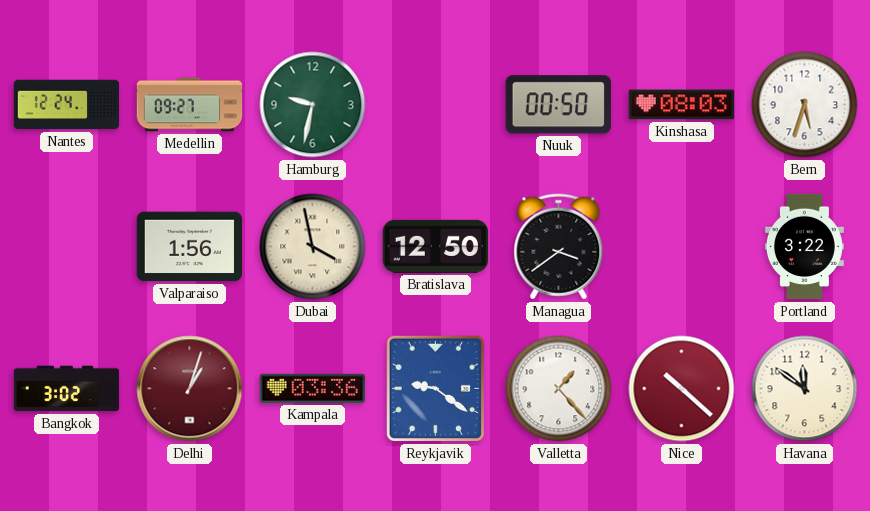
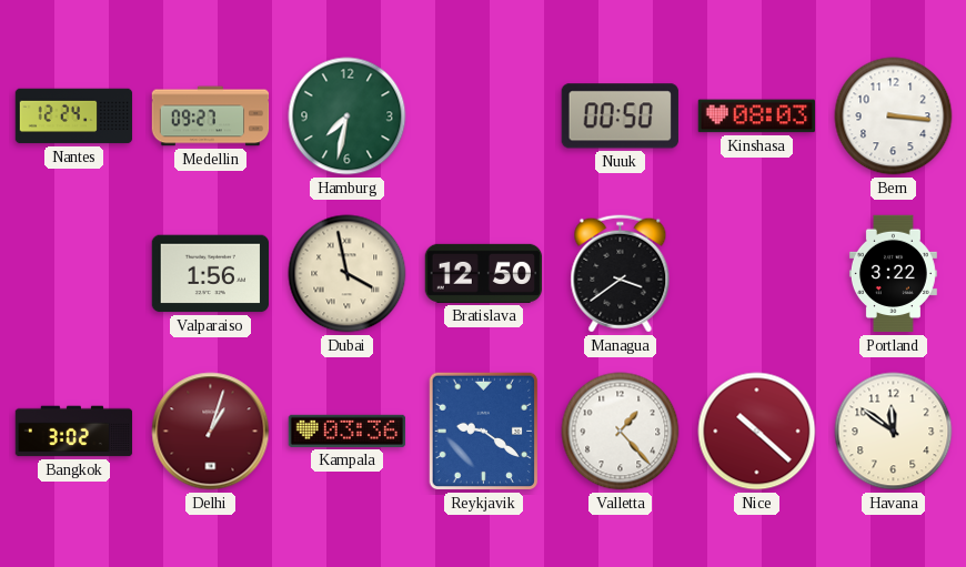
Hamburg: 9:32 -> 7:32
Bern: 5:33 -> 3:16
